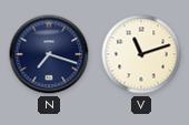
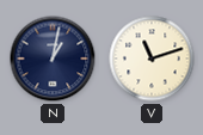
N: 7:18 -> 1:02
